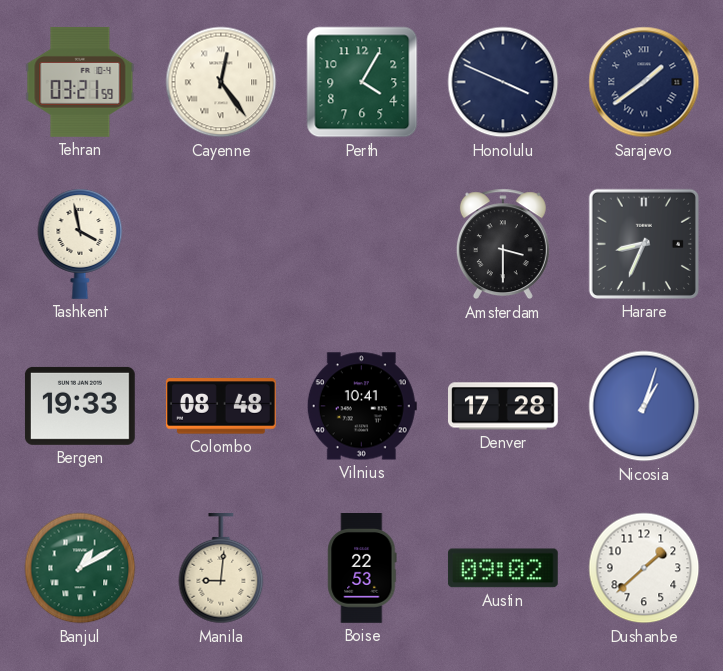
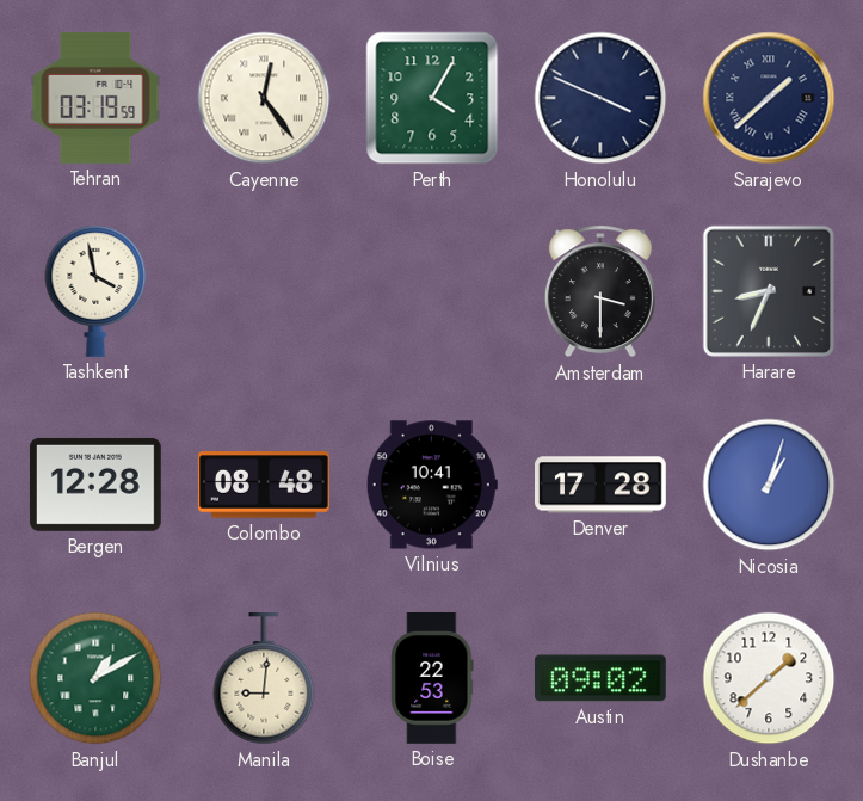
Tehran: 03:21 -> 03:19
Sarajevo: 1:39 -> 1:38
Bergen: 19:33 -> 12:28
